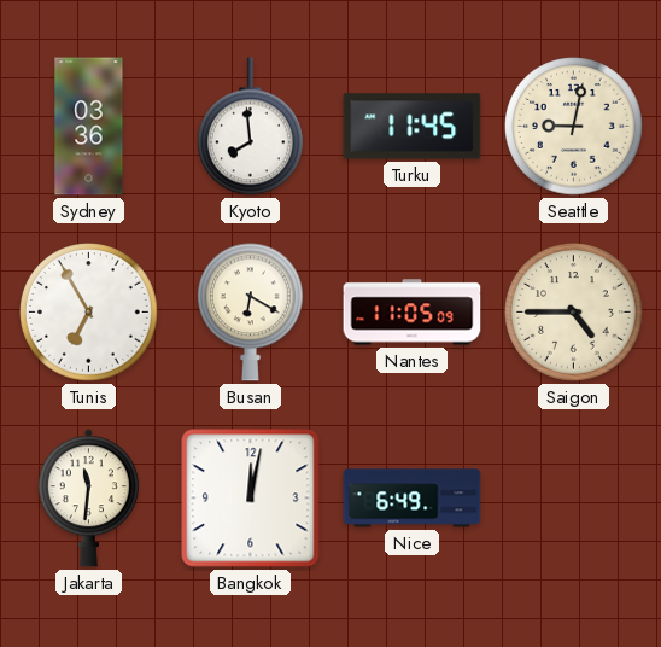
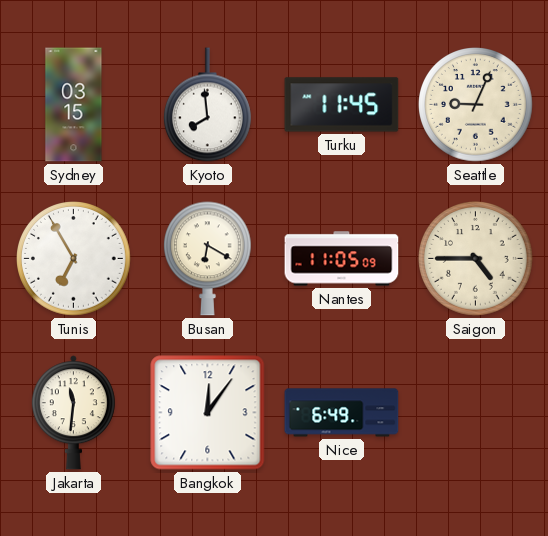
Sydney: 03:36 -> 03:15
Seattle: 9:02 -> 9:04
Bangkok: 12:02 -> 12:06
